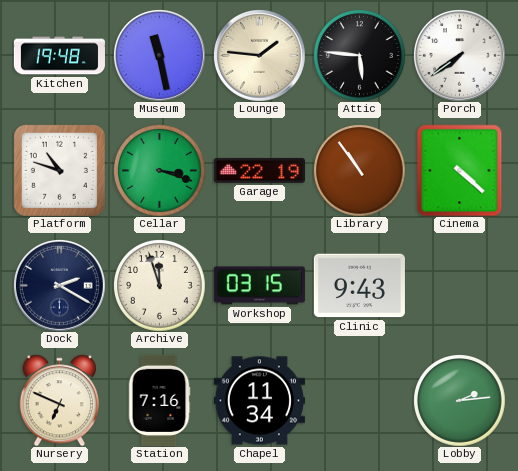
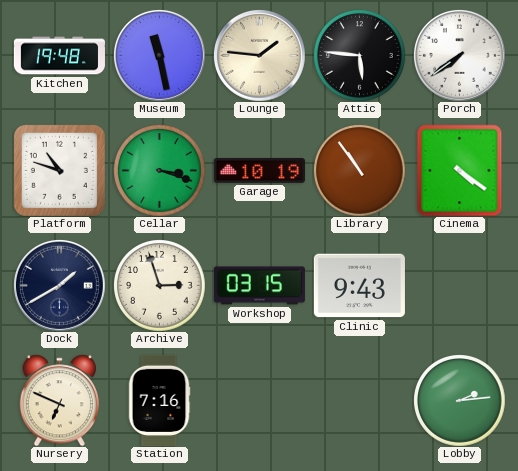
Garage: 22:19 -> 10:19
Cinema: 4:22 -> 4:21
Dock: 2:20 -> 1:40
Archive: 11:57 -> 2:57
Chapel: 11:34 -> none
